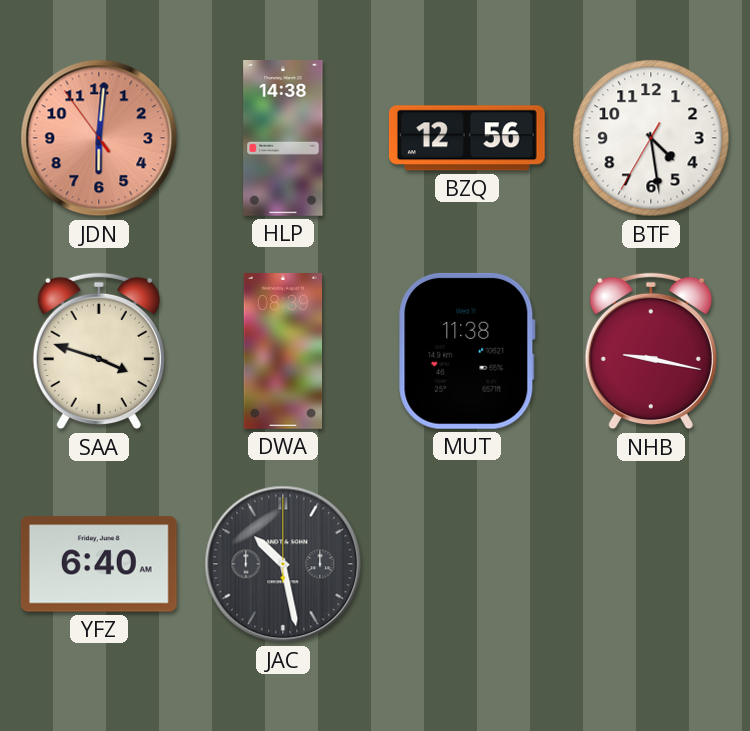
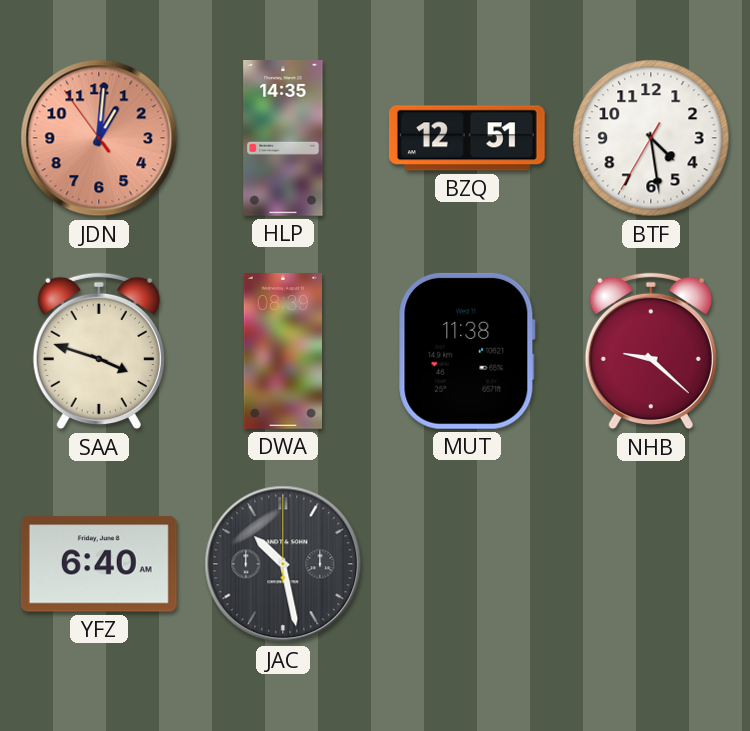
JDN: 6:00 -> 1:00
HLP: 14:38 -> 14:35
BZQ: 12:56 -> 12:51
NHB: 9:17 -> 9:22
